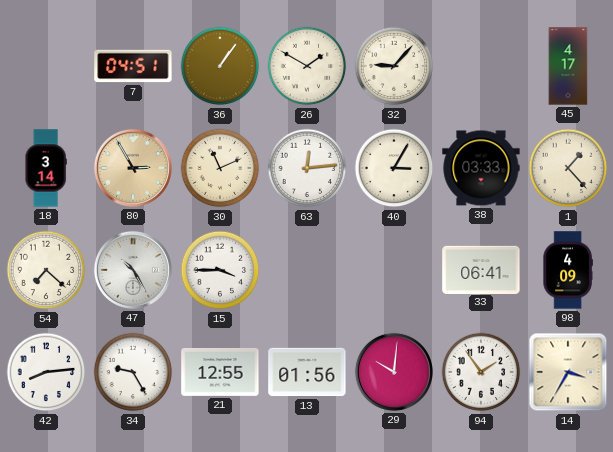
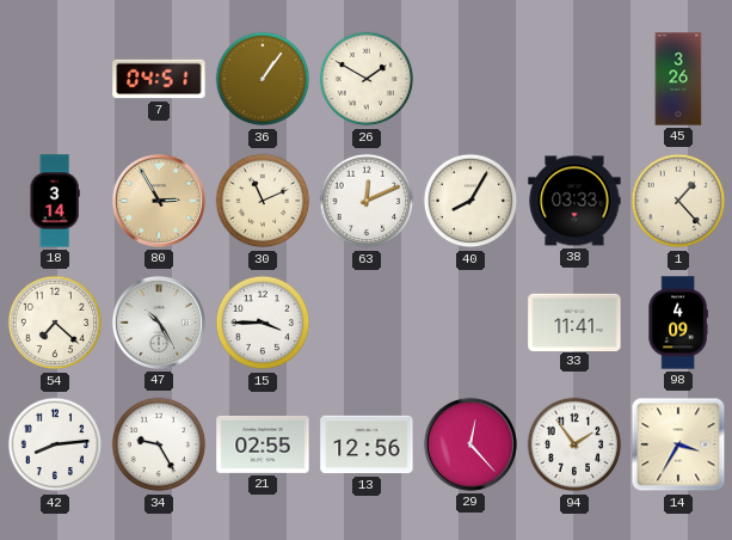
32: 9:07 -> none
45: 4:17 -> 3:26
63: 12:14 -> 12:11
40: 3:05 -> 8:05
33: 06:41 -> 11:41
21: 12:55 -> 02:55
13: 01:56 -> 12:56
29: 10:01 -> 12:23
